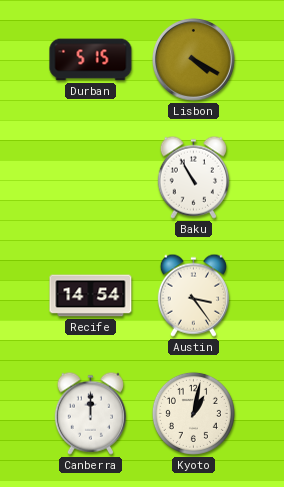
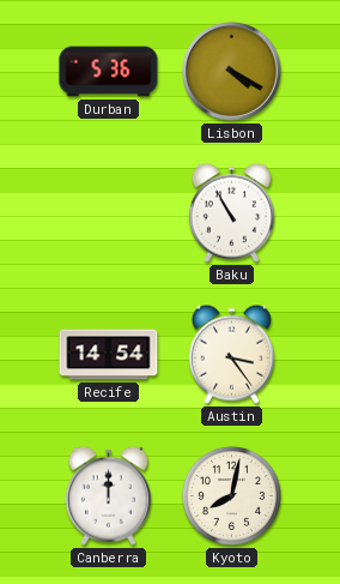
Durban: 5:15 -> 5:36
Kyoto: 1:02 -> 8:02
